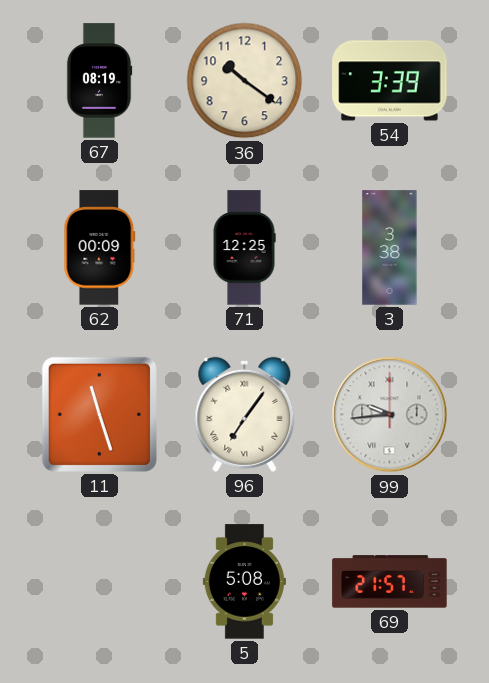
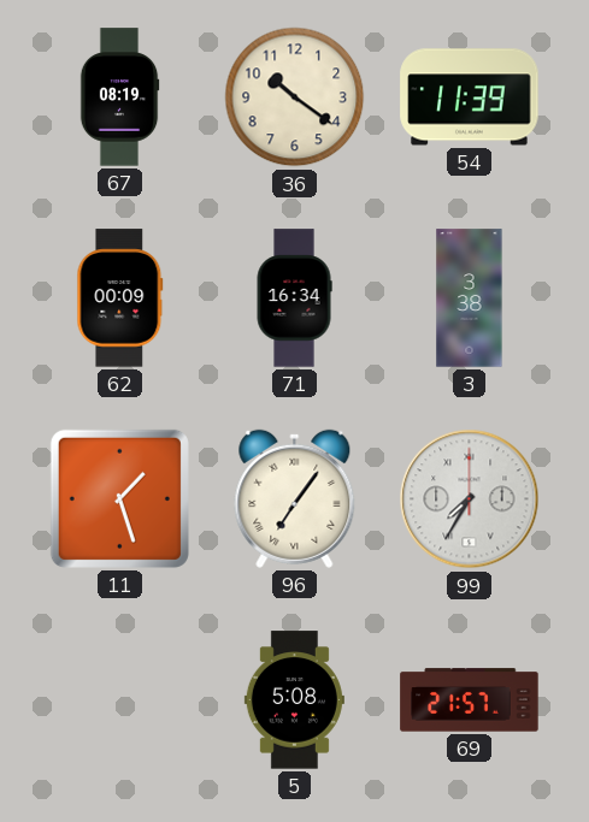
54: 3:39 -> 11:39
71: 12:25 -> 16:34
11: 11:27 -> 1:27
99: 9:44 -> 7:35
